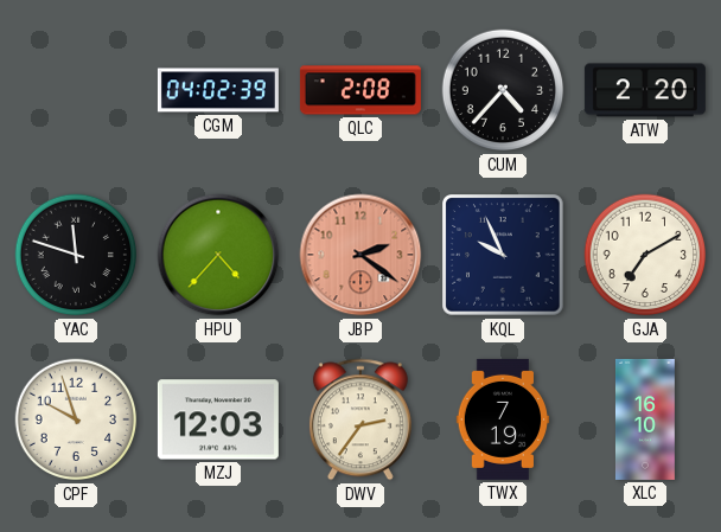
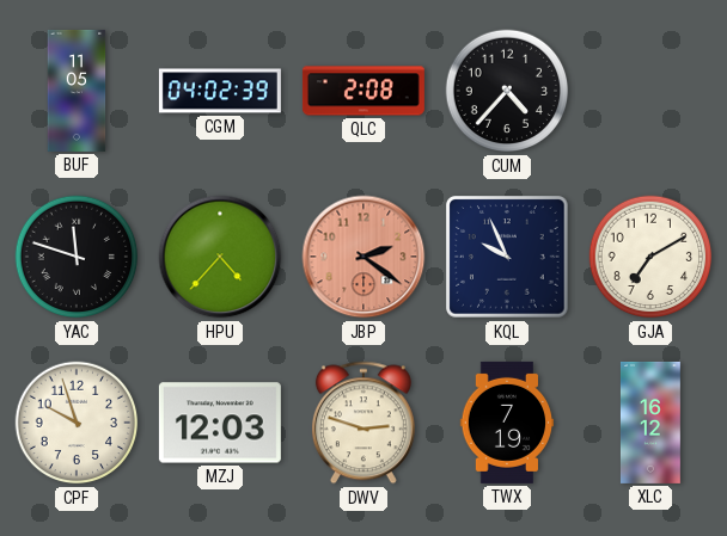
BUF: none -> 11:05
ATW: 2:20 -> none
DWV: 2:36 -> 2:48
XLC: 16:10 -> 16:12
